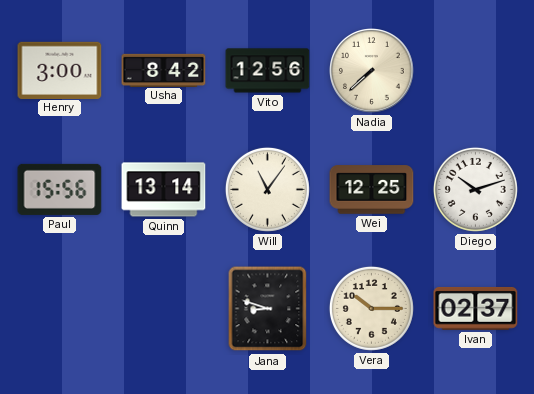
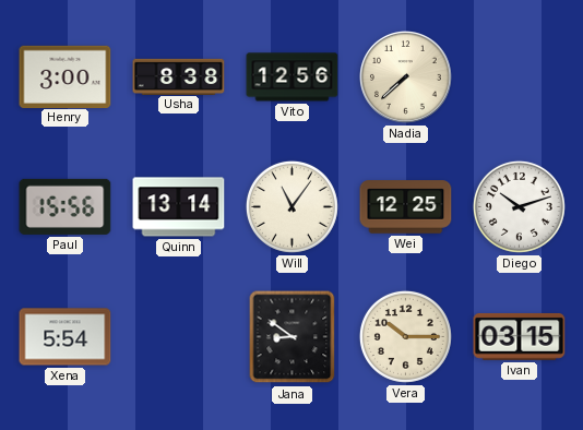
Usha: 8:42 -> 8:38
Xena: none -> 5:54
Jana: 8:48 -> 8:51
Ivan: 02:37 -> 03:15
